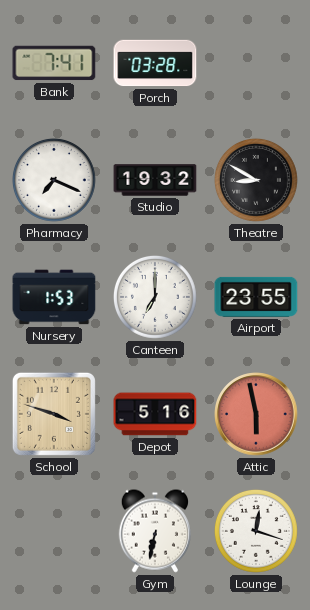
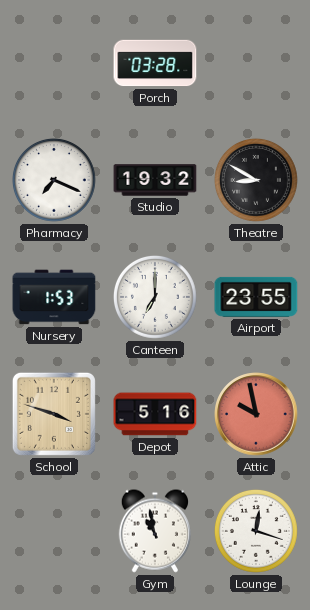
Bank: 7:41 -> none
Attic: 5:58 -> 9:58
Gym: 6:32 -> 10:58
